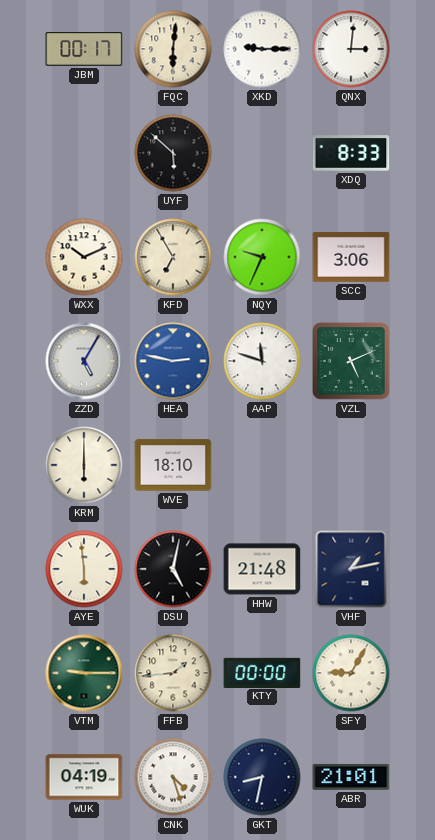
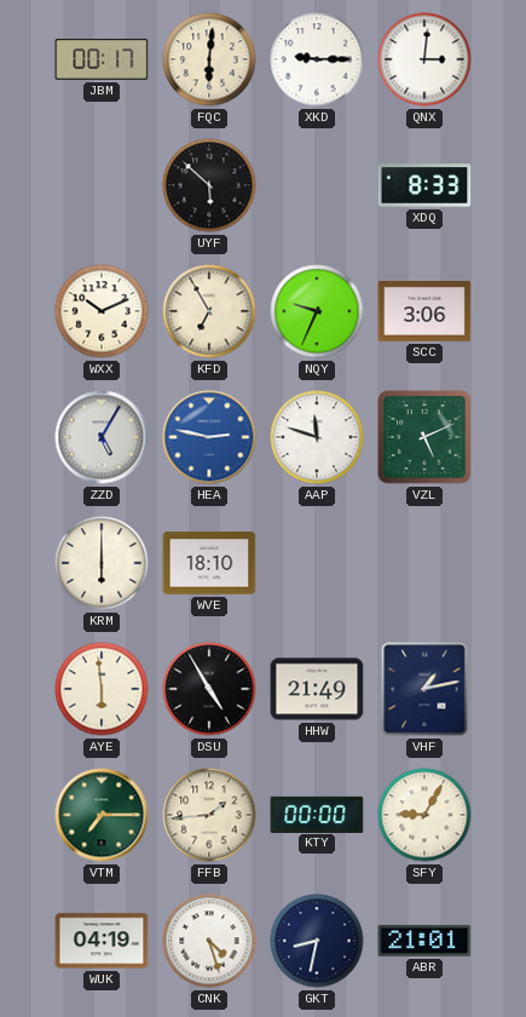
DSU: 5:02 -> 4:55
HHW: 21:48 -> 21:49
VTM: 9:15 -> 7:15
